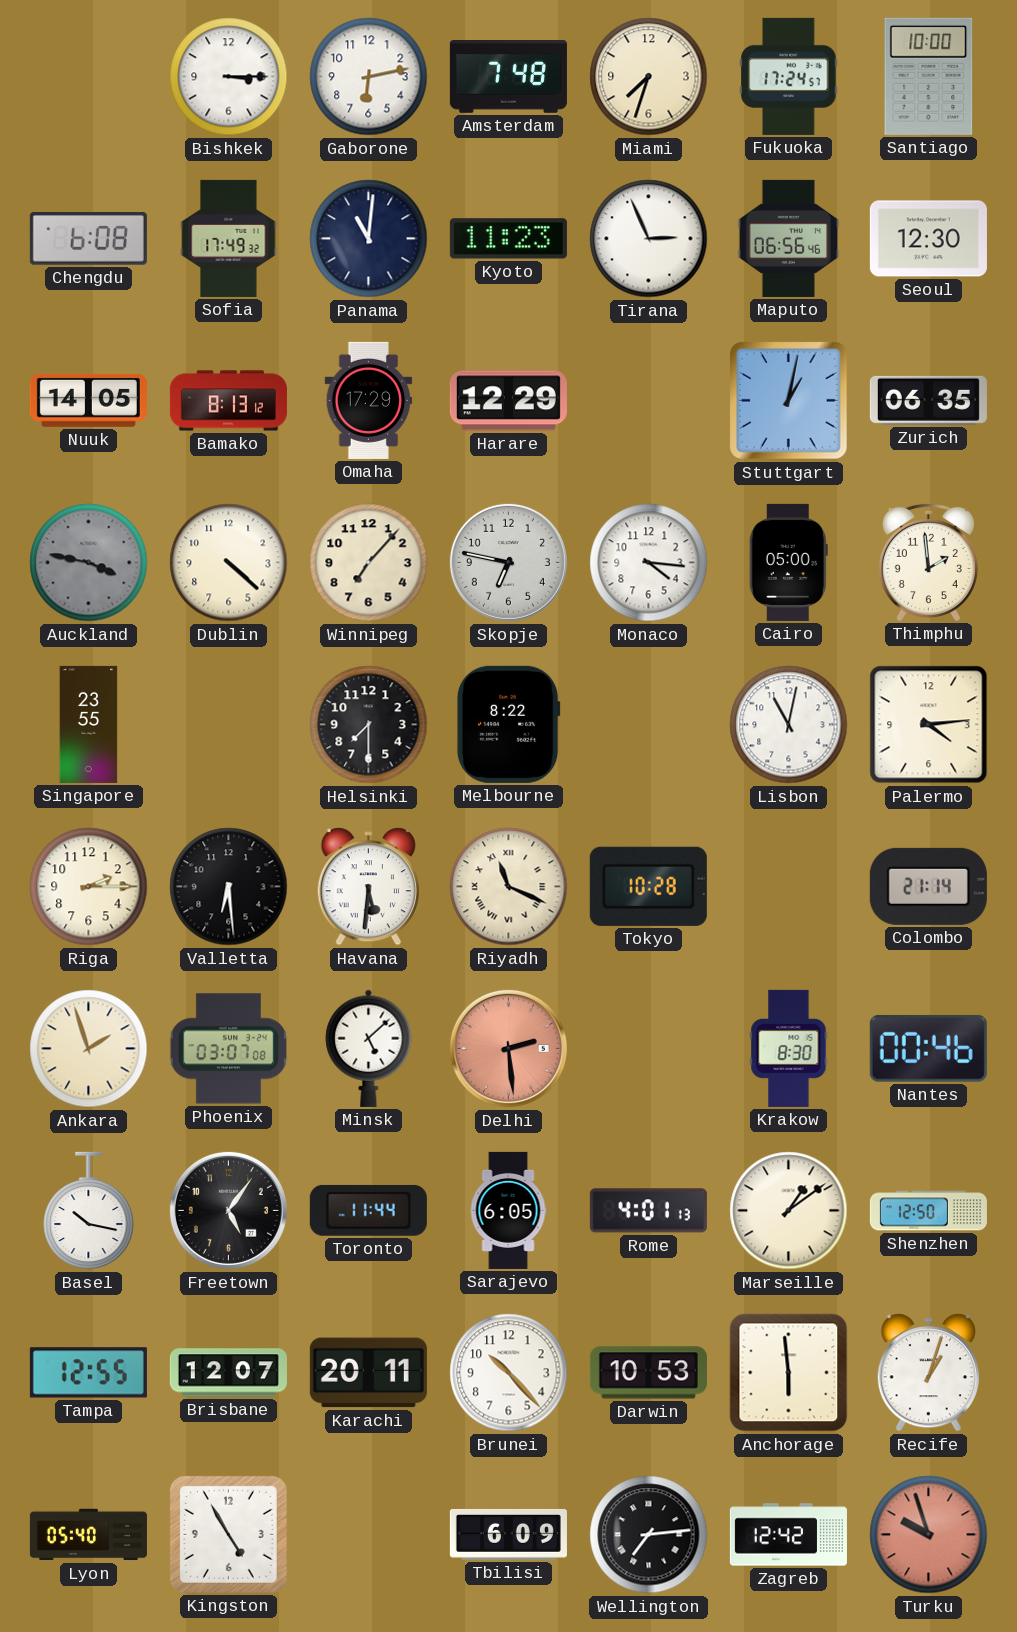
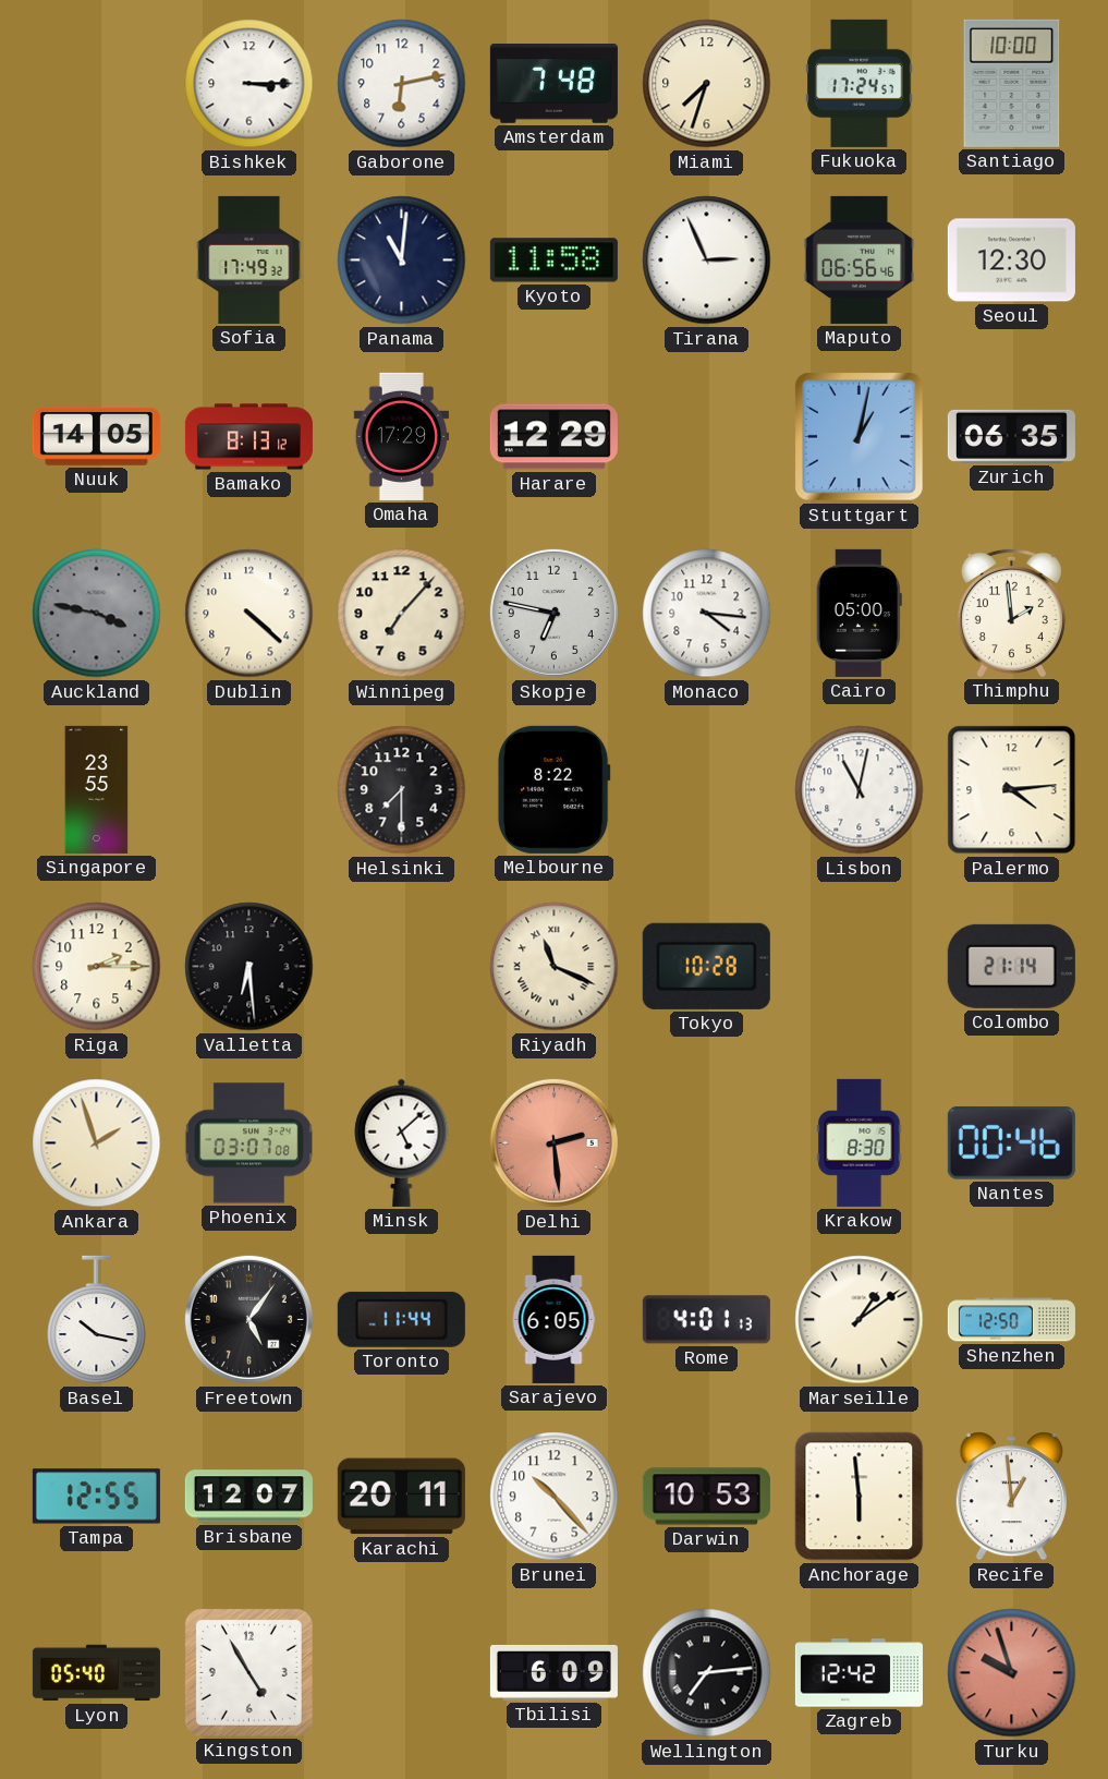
Chengdu: 6:08 -> none
Kyoto: 11:23 -> 11:58
Havana: 5:31 -> none
Recife: 1:03 -> 12:59
